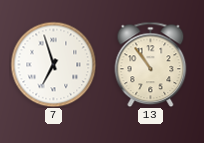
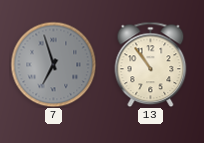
7 dial: white -> grey
